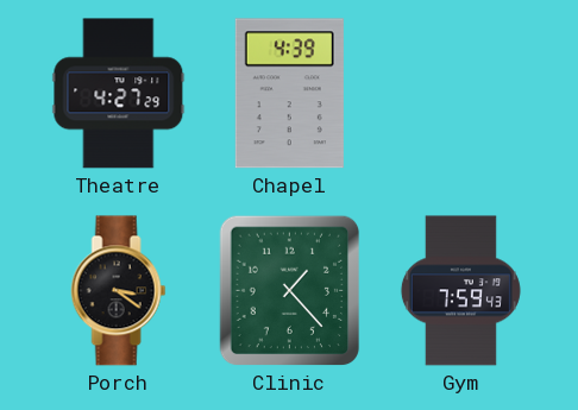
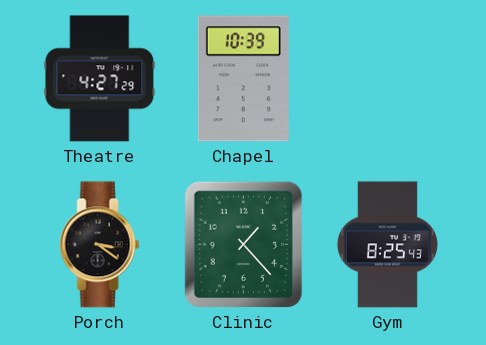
Chapel: 4:39 -> 10:39
Gym: 7:59 -> 8:25
